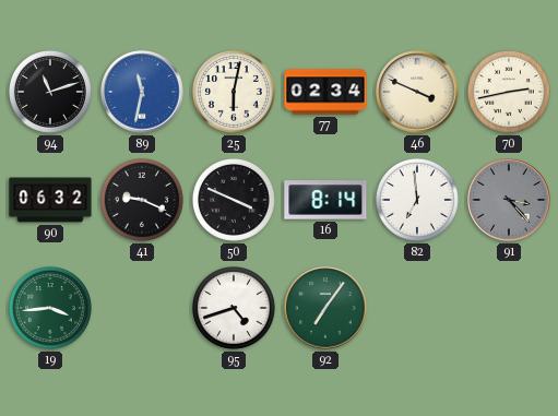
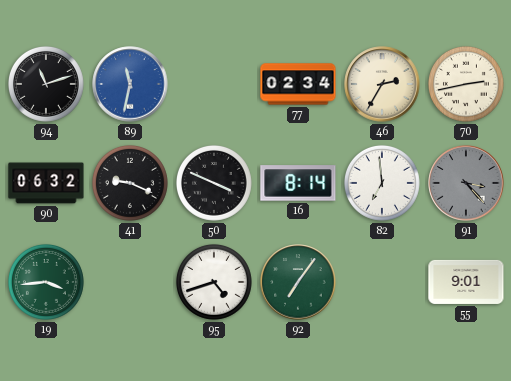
25: 6:02 -> none
46: 3:49 -> 2:35
55: none -> 9:01
